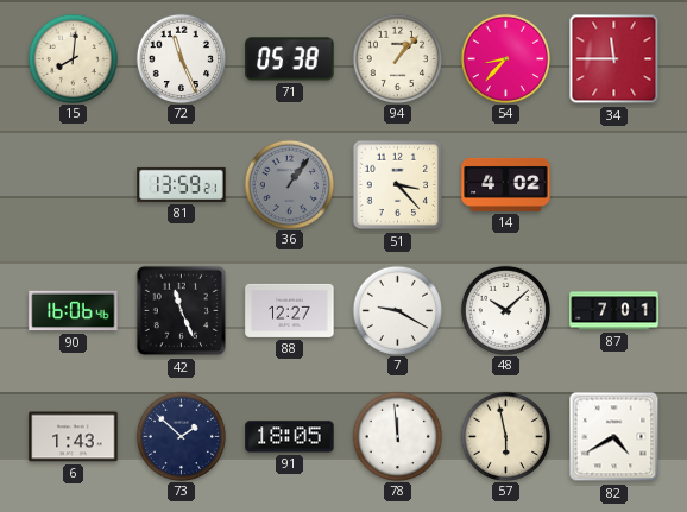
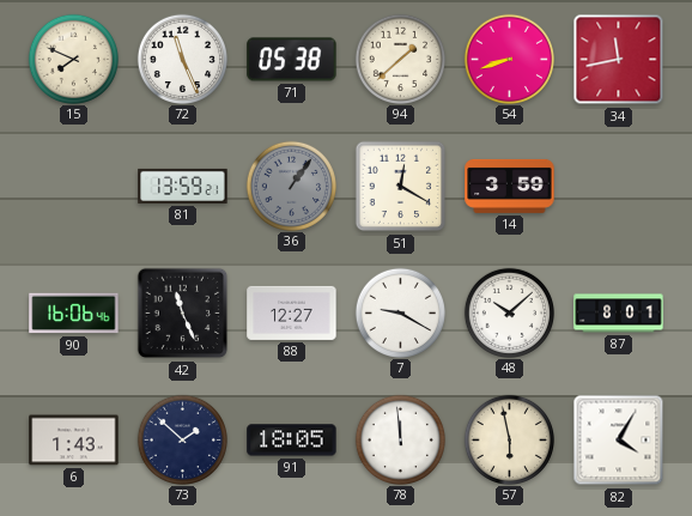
15: 8:01 -> 7:49
94: 1:07 -> 1:38
54: 8:37 -> 8:42
34: 11:45 -> 11:43
51: 3:23 -> 12:20
14: 4:02 -> 3:59
87: 7:01 -> 8:01
82: 4:40 -> 4:05
